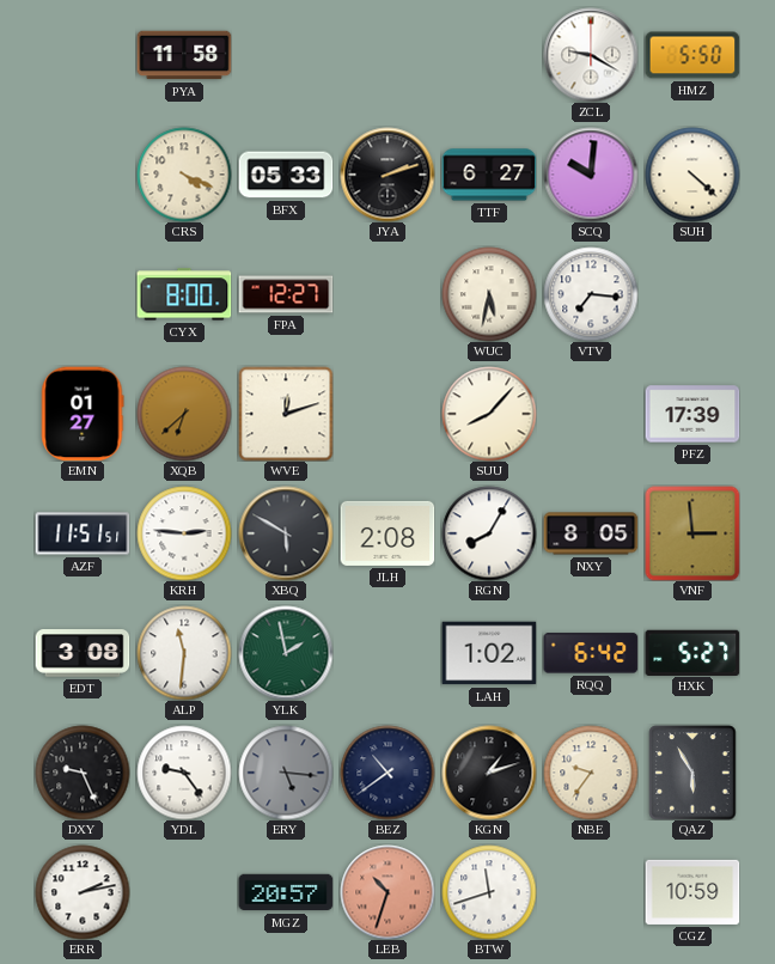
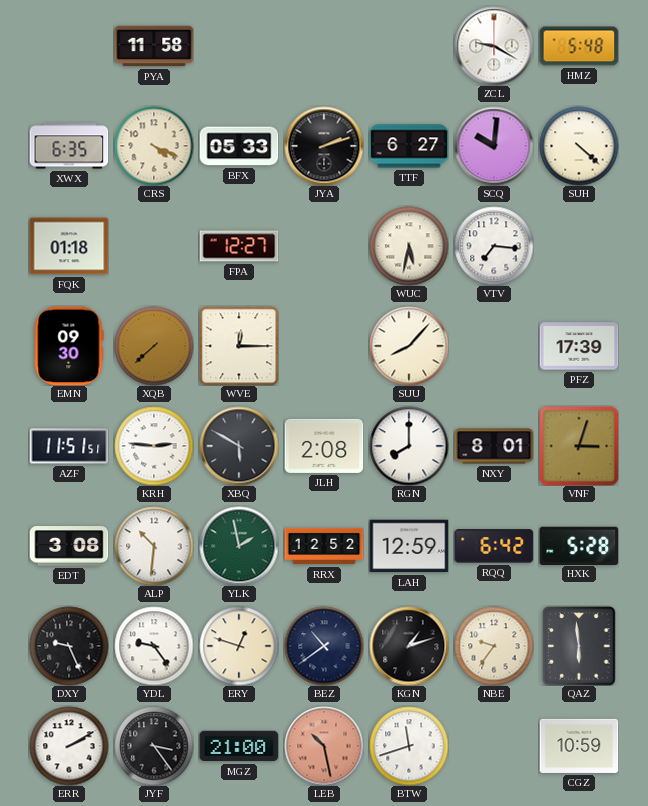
HMZ: 5:50 -> 5:48
XWX: none -> 6:35
FQK: none -> 01:18
CYX: 8:00 -> none
EMN: 01:27 -> 09:30
XQB: 6:38 -> 7:38
WVE: 12:12 -> 12:15
RGN: 8:05 -> 8:00
NXY: 8:05 -> 8:01
VNF: 2:59 -> 3:03
ALP: 11:31 -> 10:31
RRX: none -> 12:52
LAH: 1:02 -> 12:59
HXK: 5:27 -> 5:28
ERY: 5:16 -> 12:48
ERY dial: grey -> cream
QAZ: 5:55 -> 5:59
ERR: 2:13 -> 2:10
JYF: none -> 3:24
MGZ: 20:57 -> 21:00
LEB: 10:33 -> 10:28
